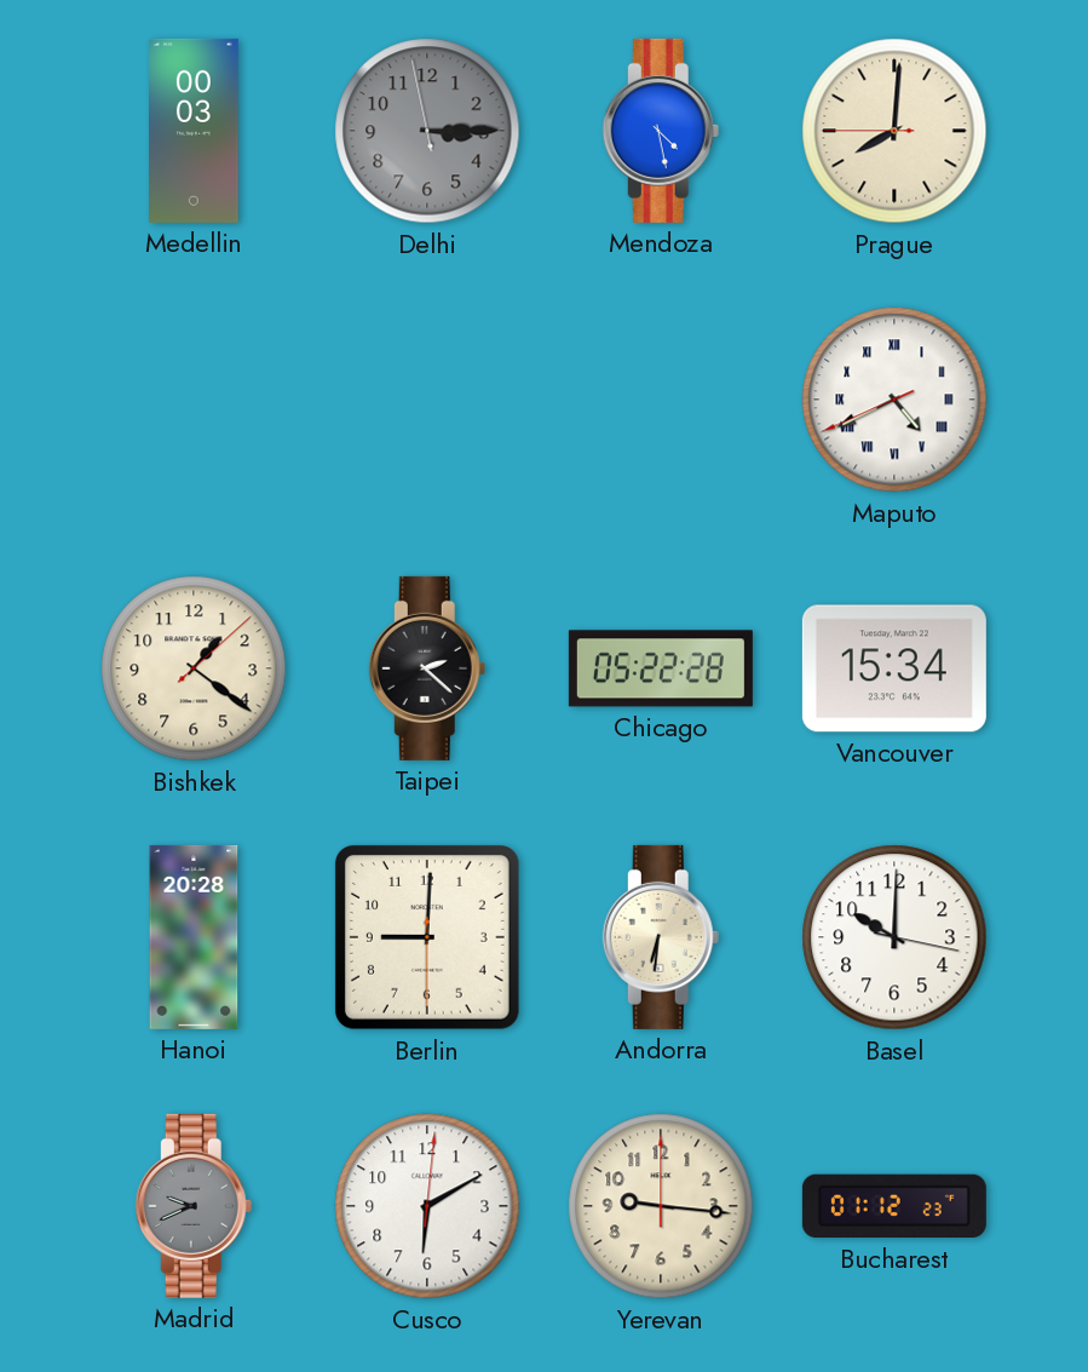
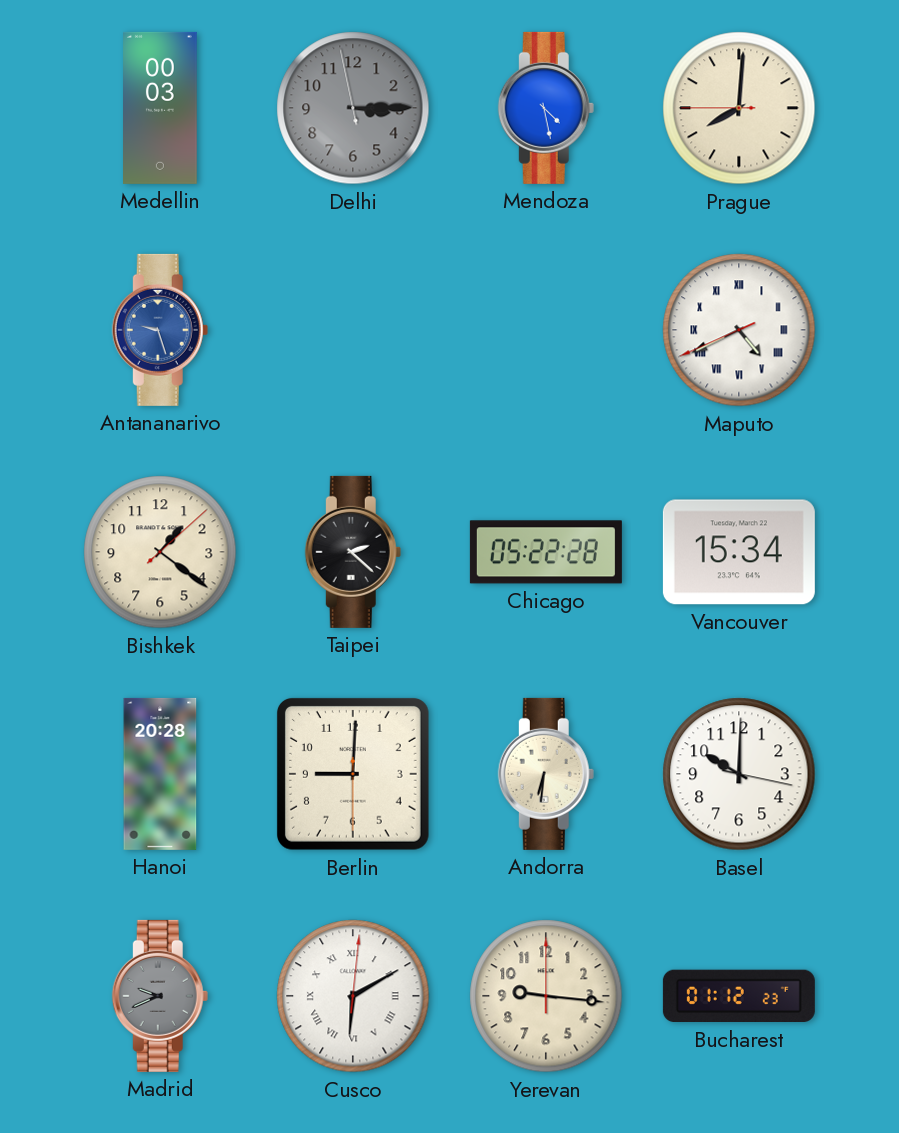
Antananarivo: none -> 9:27
Cusco numerals: Arabic -> Roman
